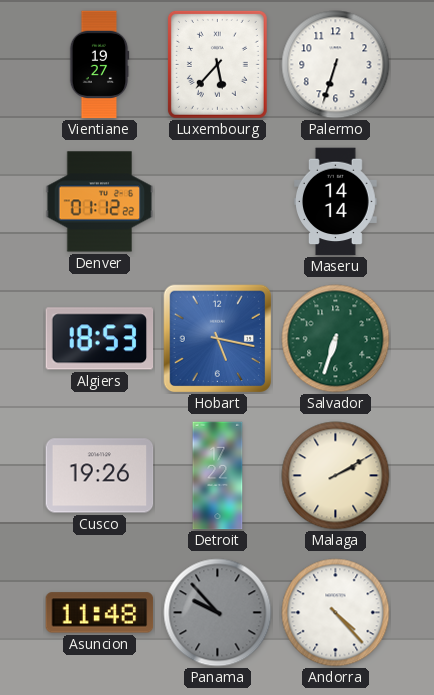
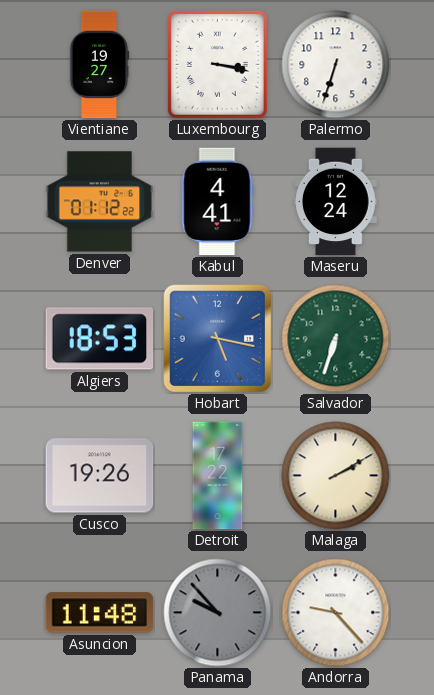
Luxembourg: 5:37 -> 3:17
Kabul: none -> 4:41
Maseru: 14:14 -> 12:24
Andorra: 4:23 -> 9:23
